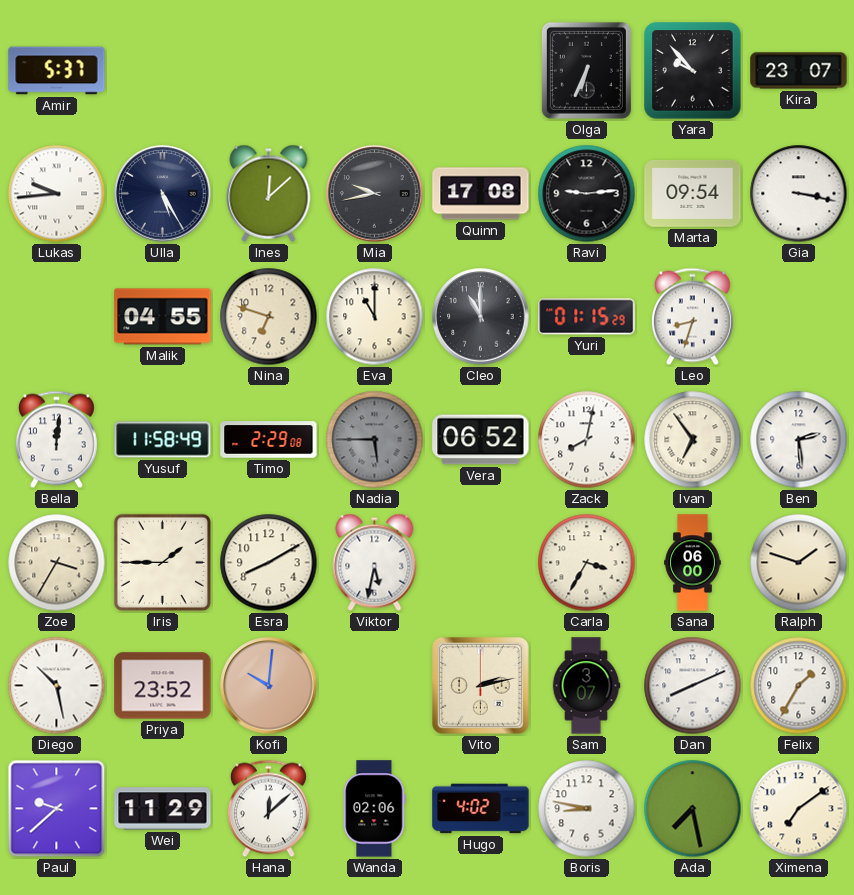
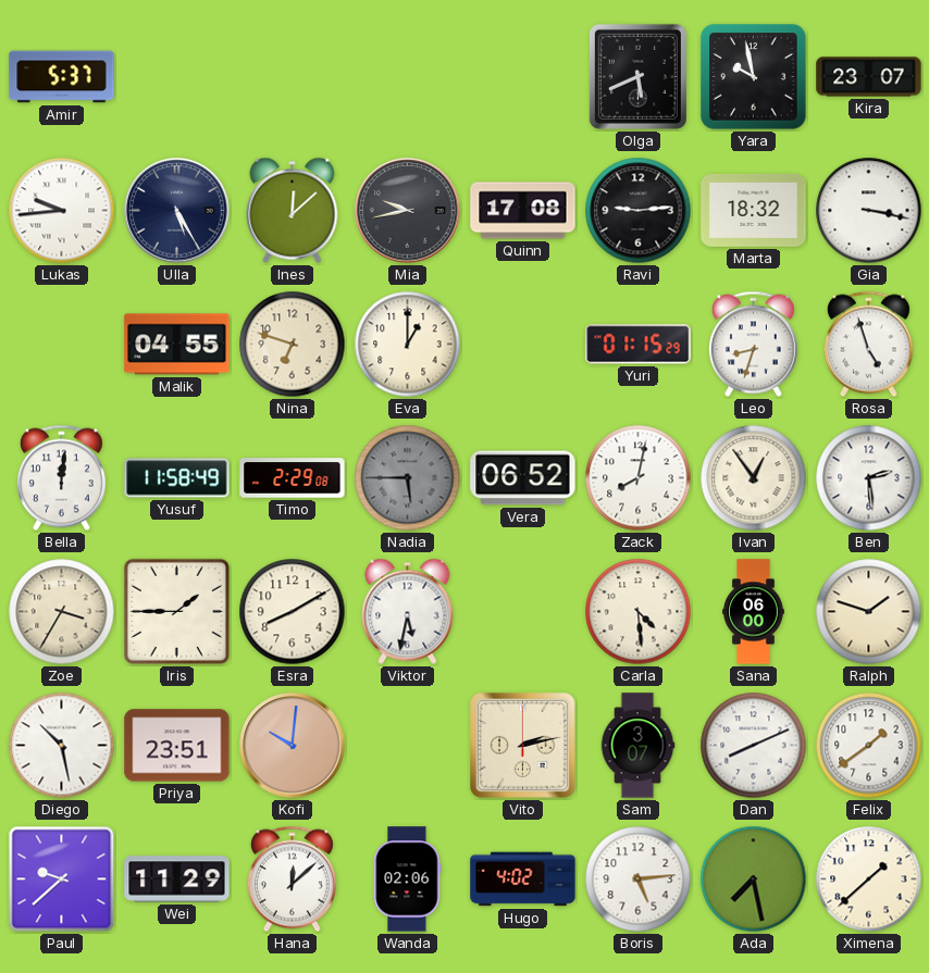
Olga: 6:34 -> 5:41
Yara: 9:53 -> 9:58
Marta: 09:54 -> 18:32
Eva: 11:00 -> 1:00
Cleo: 11:00 -> none
Rosa: none -> 4:57
Ivan: 6:54 -> 12:54
Carla: 3:35 -> 4:29
Priya: 23:52 -> 23:51
Felix: 1:35 -> 1:39
Boris: 8:47 -> 5:14
Ximena: 7:09 -> 1:38
